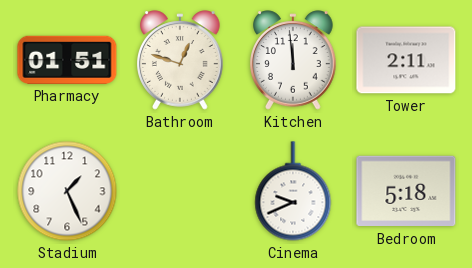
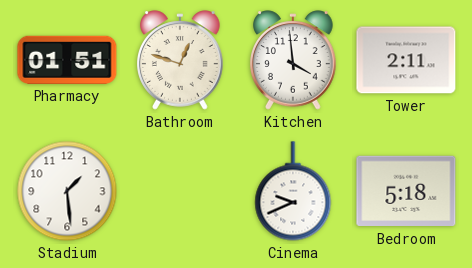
Kitchen: 11:59 -> 3:59
Stadium: 1:26 -> 1:29
